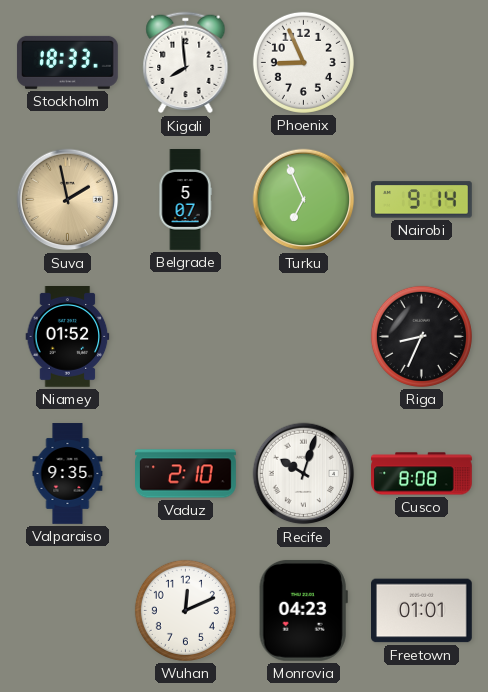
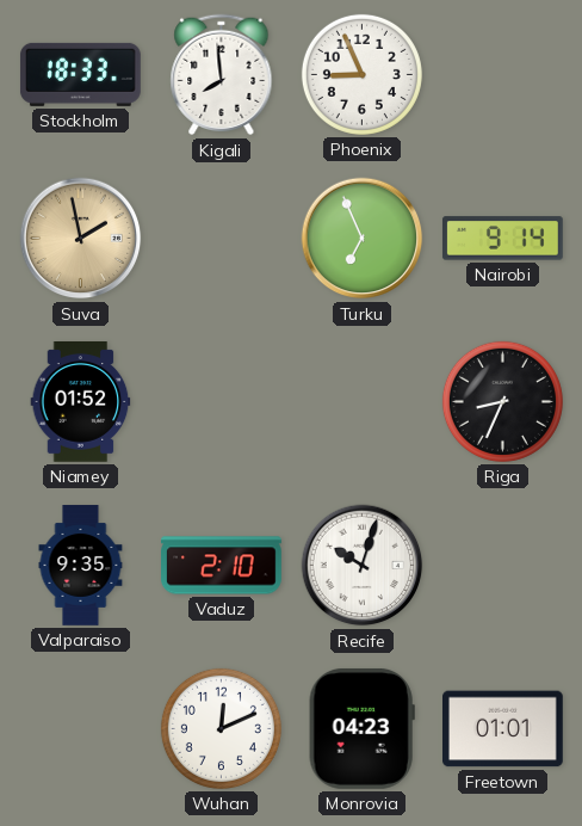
Belgrade: 5:07 -> none
Cusco: 8:08 -> none
